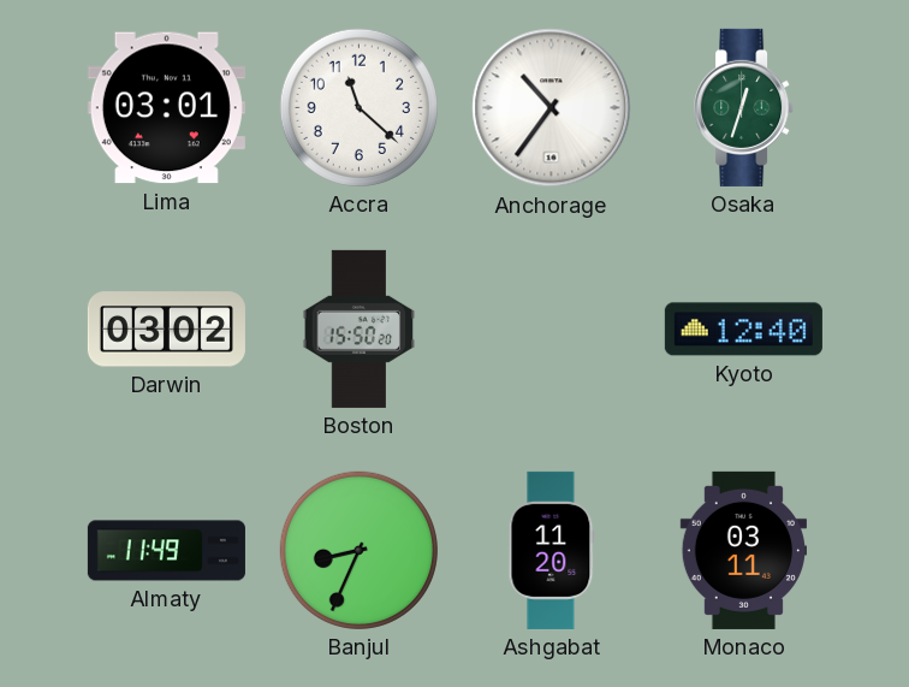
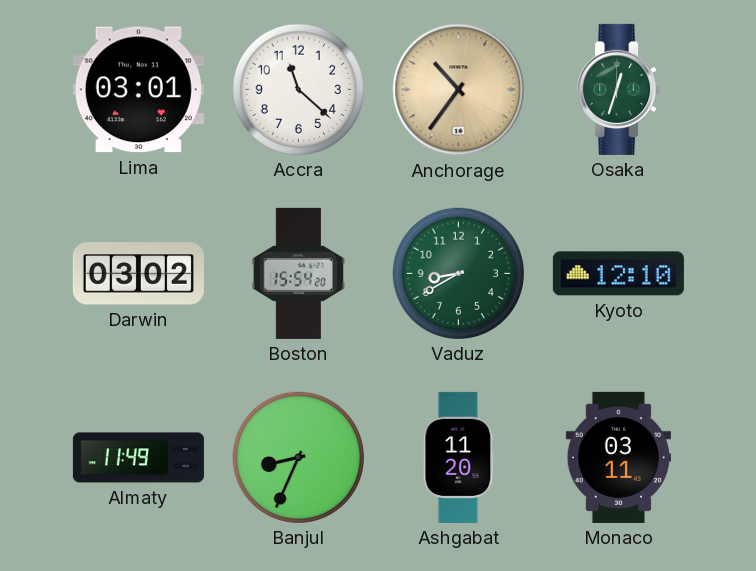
Anchorage dial: white -> champagne
Boston: 15:50 -> 15:54
Vaduz: none -> 8:40
Kyoto: 12:40 -> 12:10
